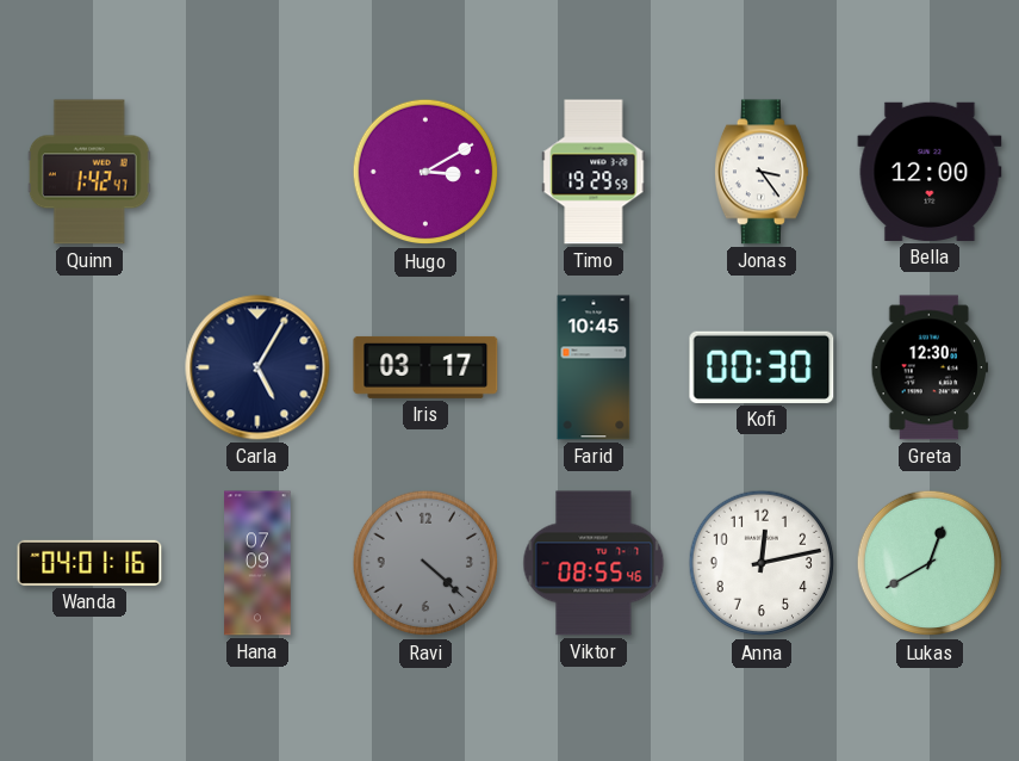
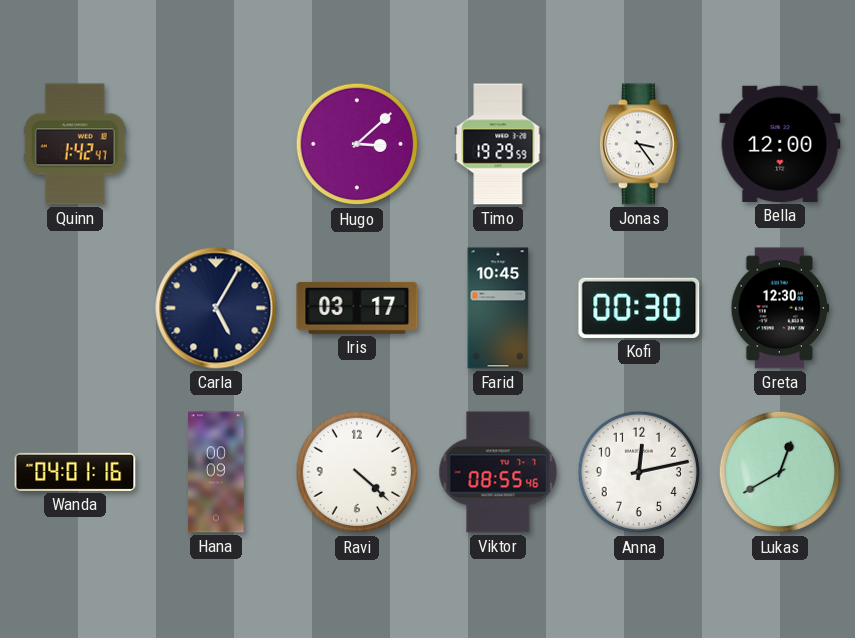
Hugo: 3:10 -> 3:08
Hana: 07:09 -> 00:09
Ravi dial: grey -> white
